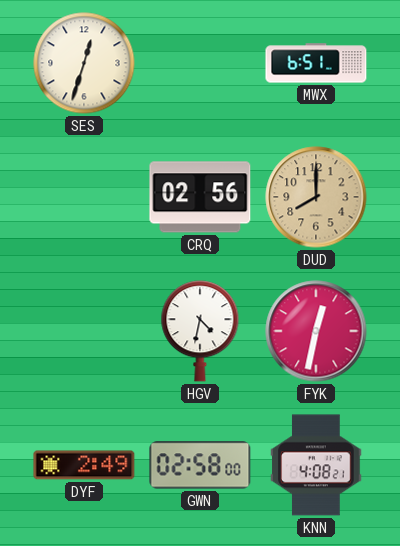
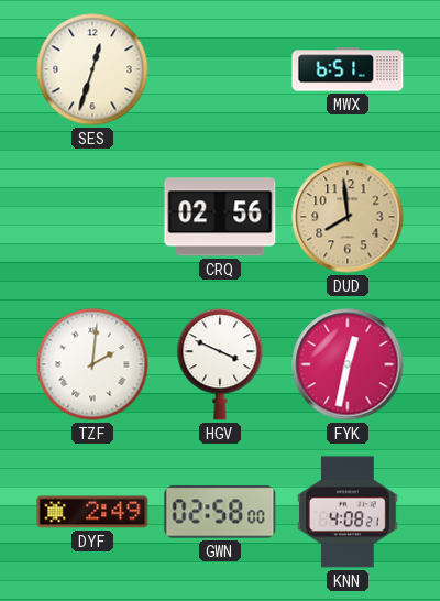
DUD: 8:00 -> 7:59
TZF: none -> 2:01
HGV: 4:32 -> 3:49
